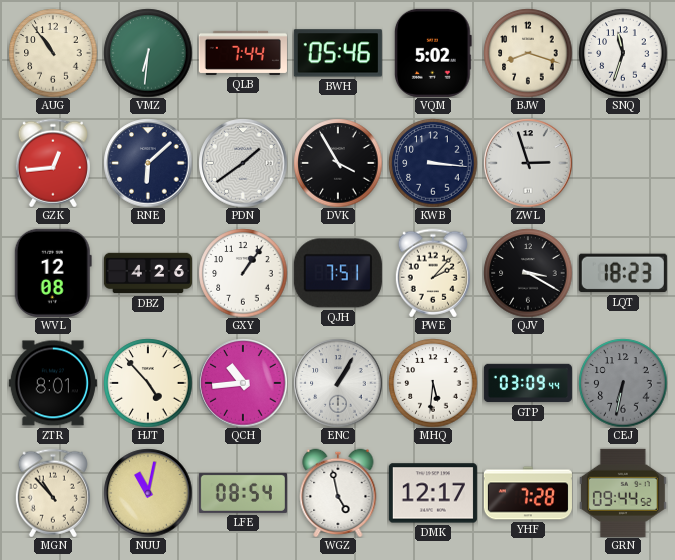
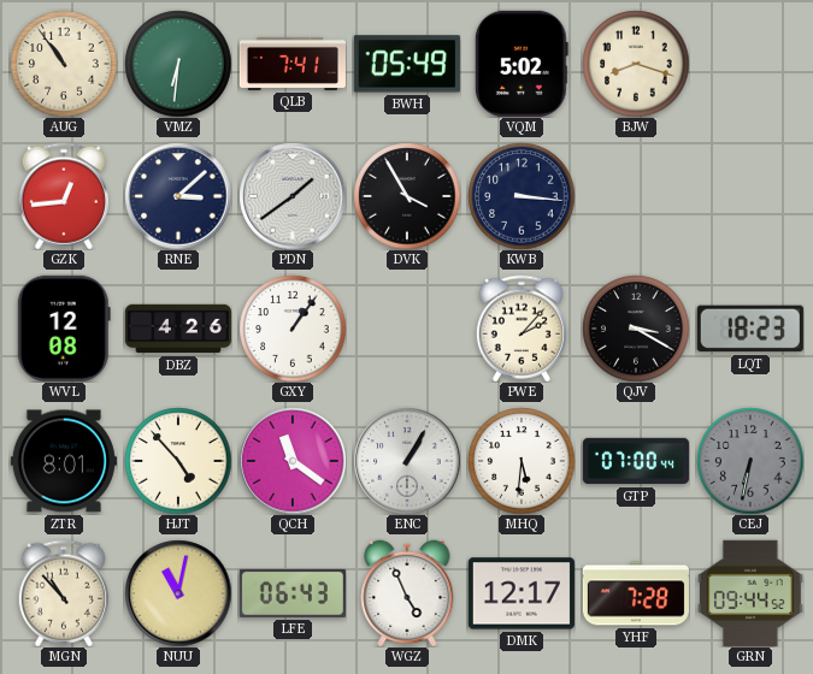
QLB: 7:44 -> 7:41
BWH: 05:46 -> 05:49
SNQ: 11:33 -> none
RNE: 6:08 -> 3:08
ZWL: 2:57 -> none
QJH: 7:51 -> none
QCH: 10:44 -> 11:21
GTP: 03:09 -> 07:00
LFE: 08:54 -> 06:43
WGZ: 4:58 -> 4:56
